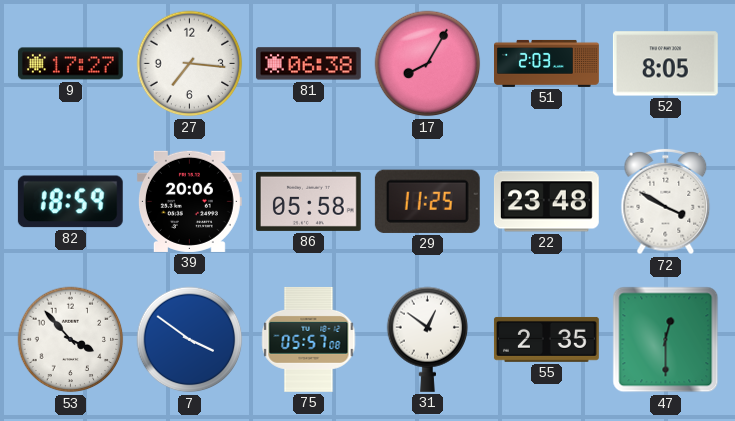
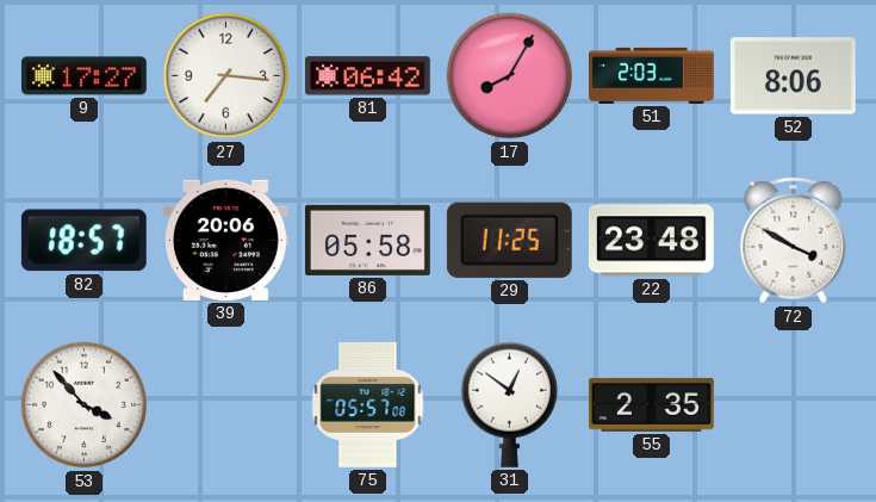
81: 06:38 -> 06:42
52: 8:05 -> 8:06
82: 18:59 -> 18:57
7: 3:51 -> none
47: 12:30 -> none
